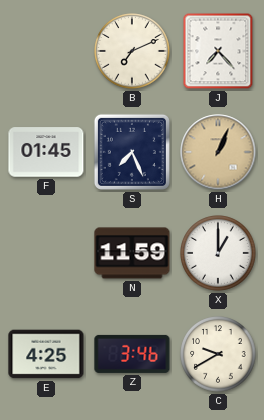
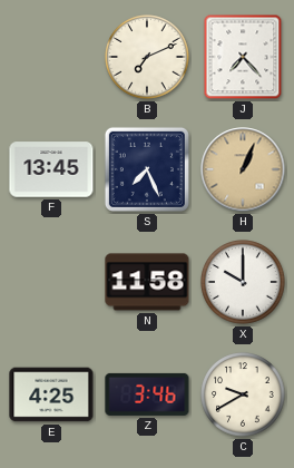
F: 01:45 -> 13:45
N: 11:59 -> 11:58
X: 1:00 -> 10:00
